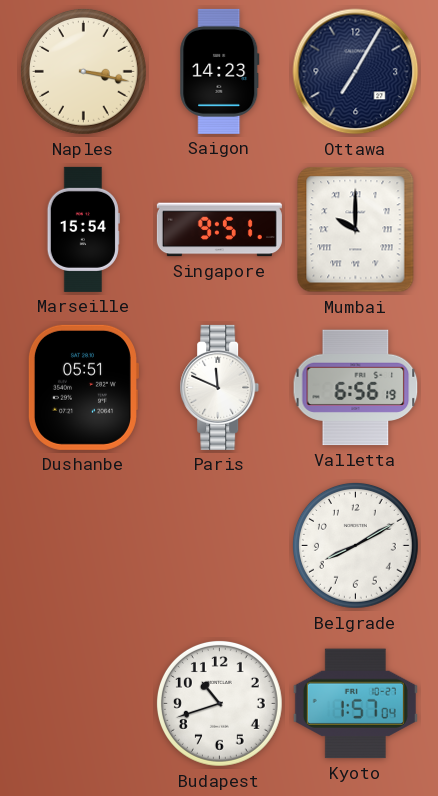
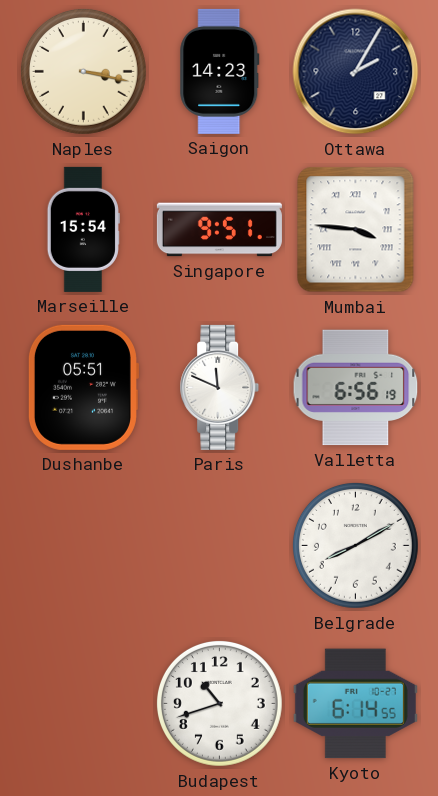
Ottawa: 7:05 -> 2:05
Mumbai: 10:00 -> 3:46
Kyoto: 1:57 -> 6:14
